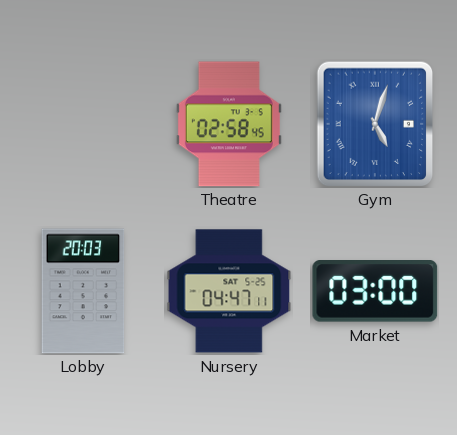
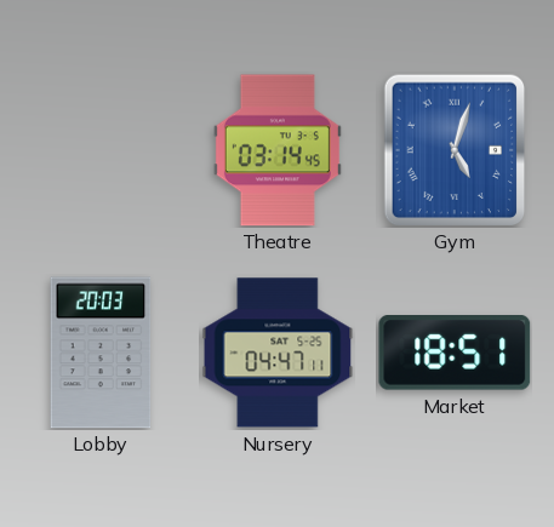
Theatre: 02:58 -> 03:14
Market: 03:00 -> 18:51
